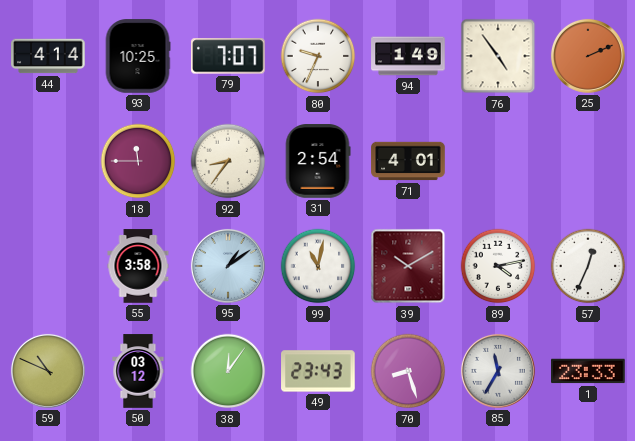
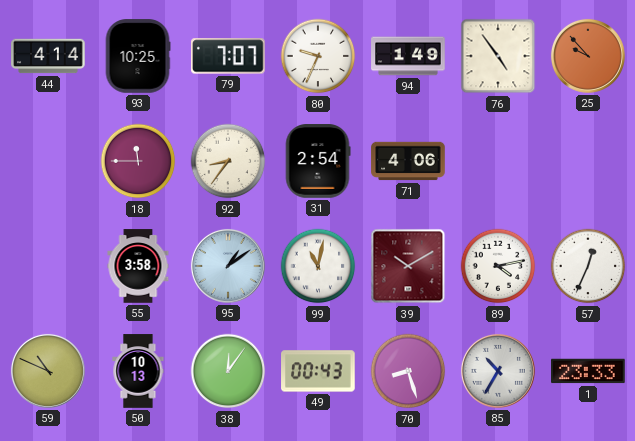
25: 2:11 -> 9:53
71: 4:01 -> 4:06
50: 03:12 -> 10:13
49: 23:43 -> 00:43
85: 11:35 -> 10:35
